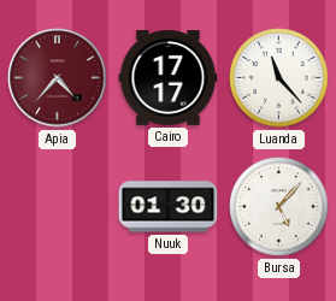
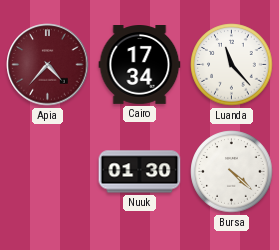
Cairo: 17:17 -> 17:34
Bursa: 5:07 -> 4:22
